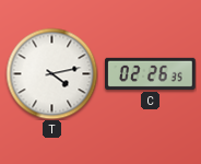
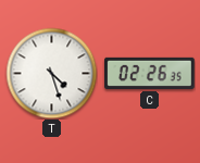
T: 4:13 -> 4:27
